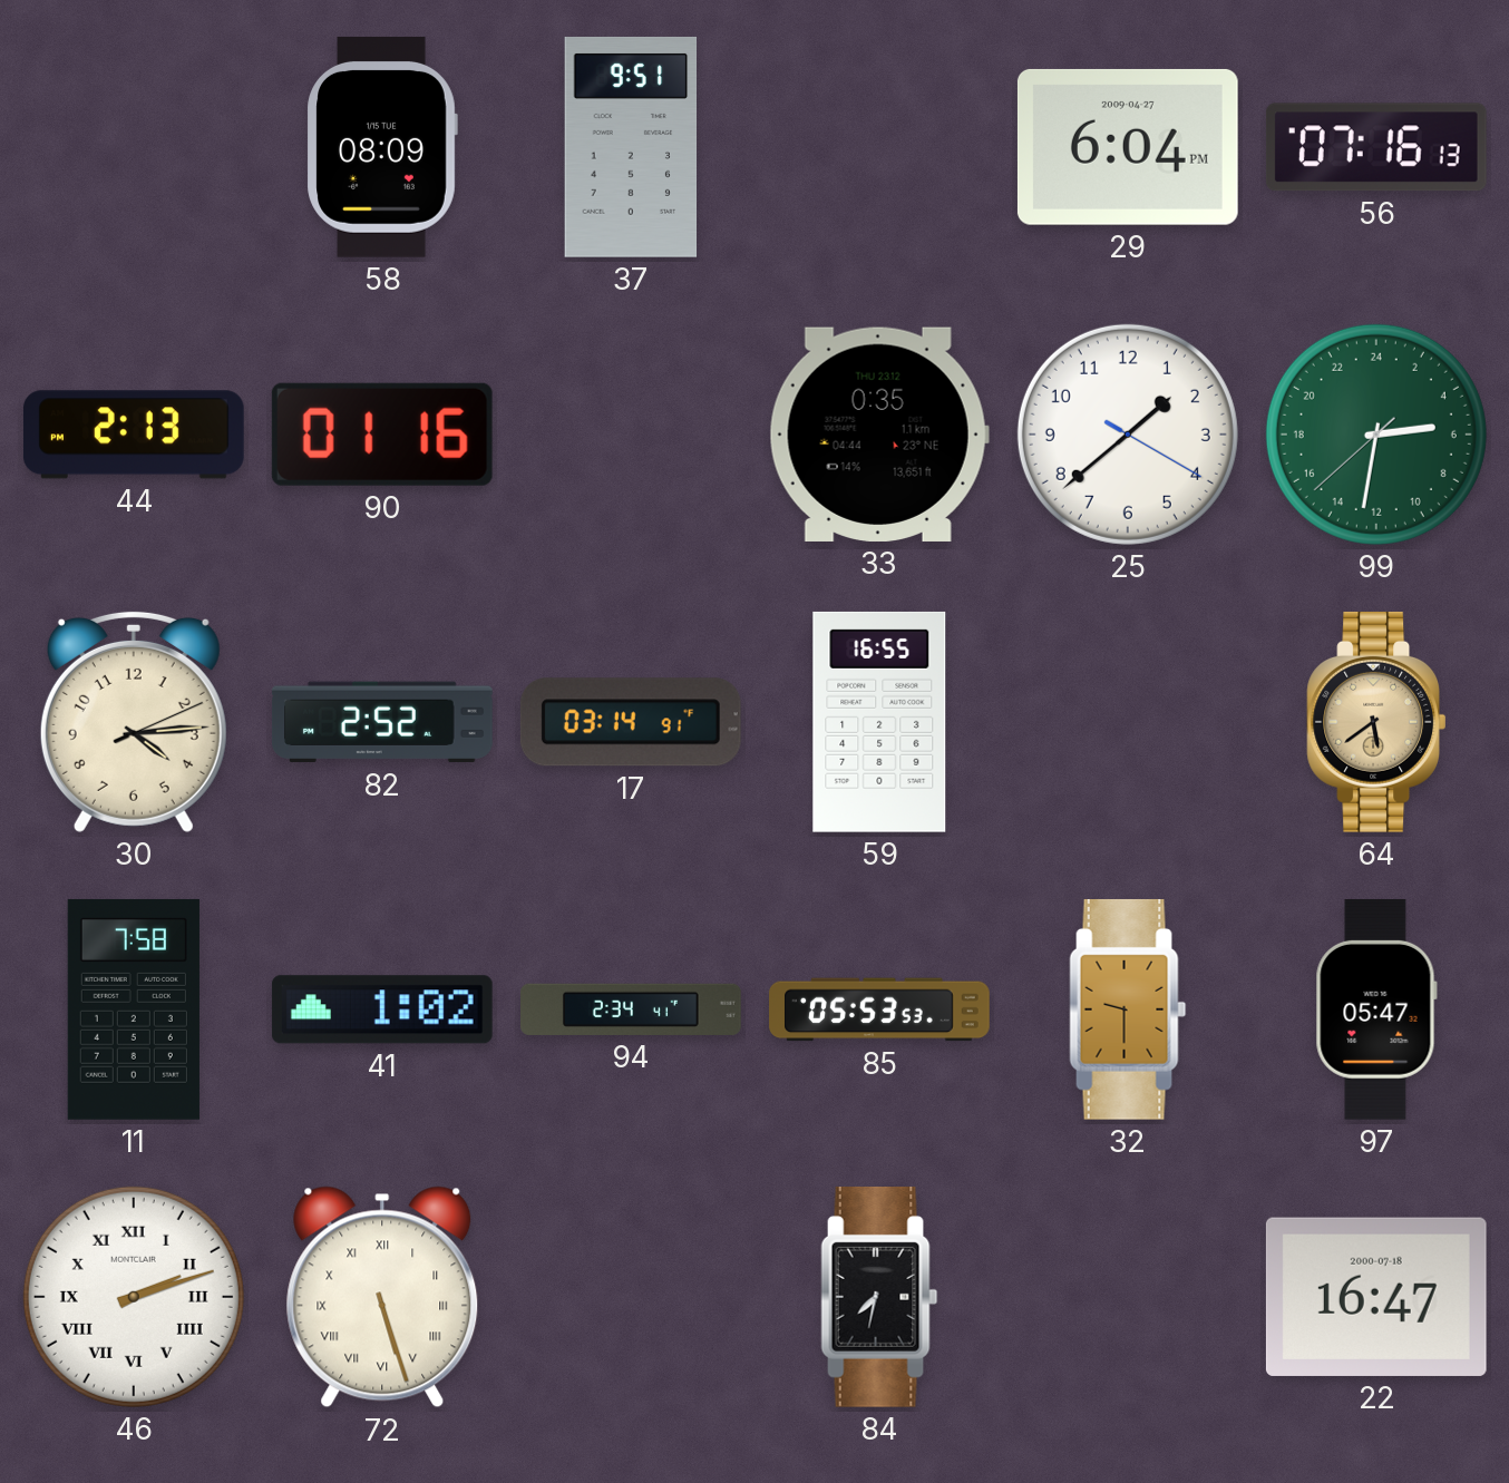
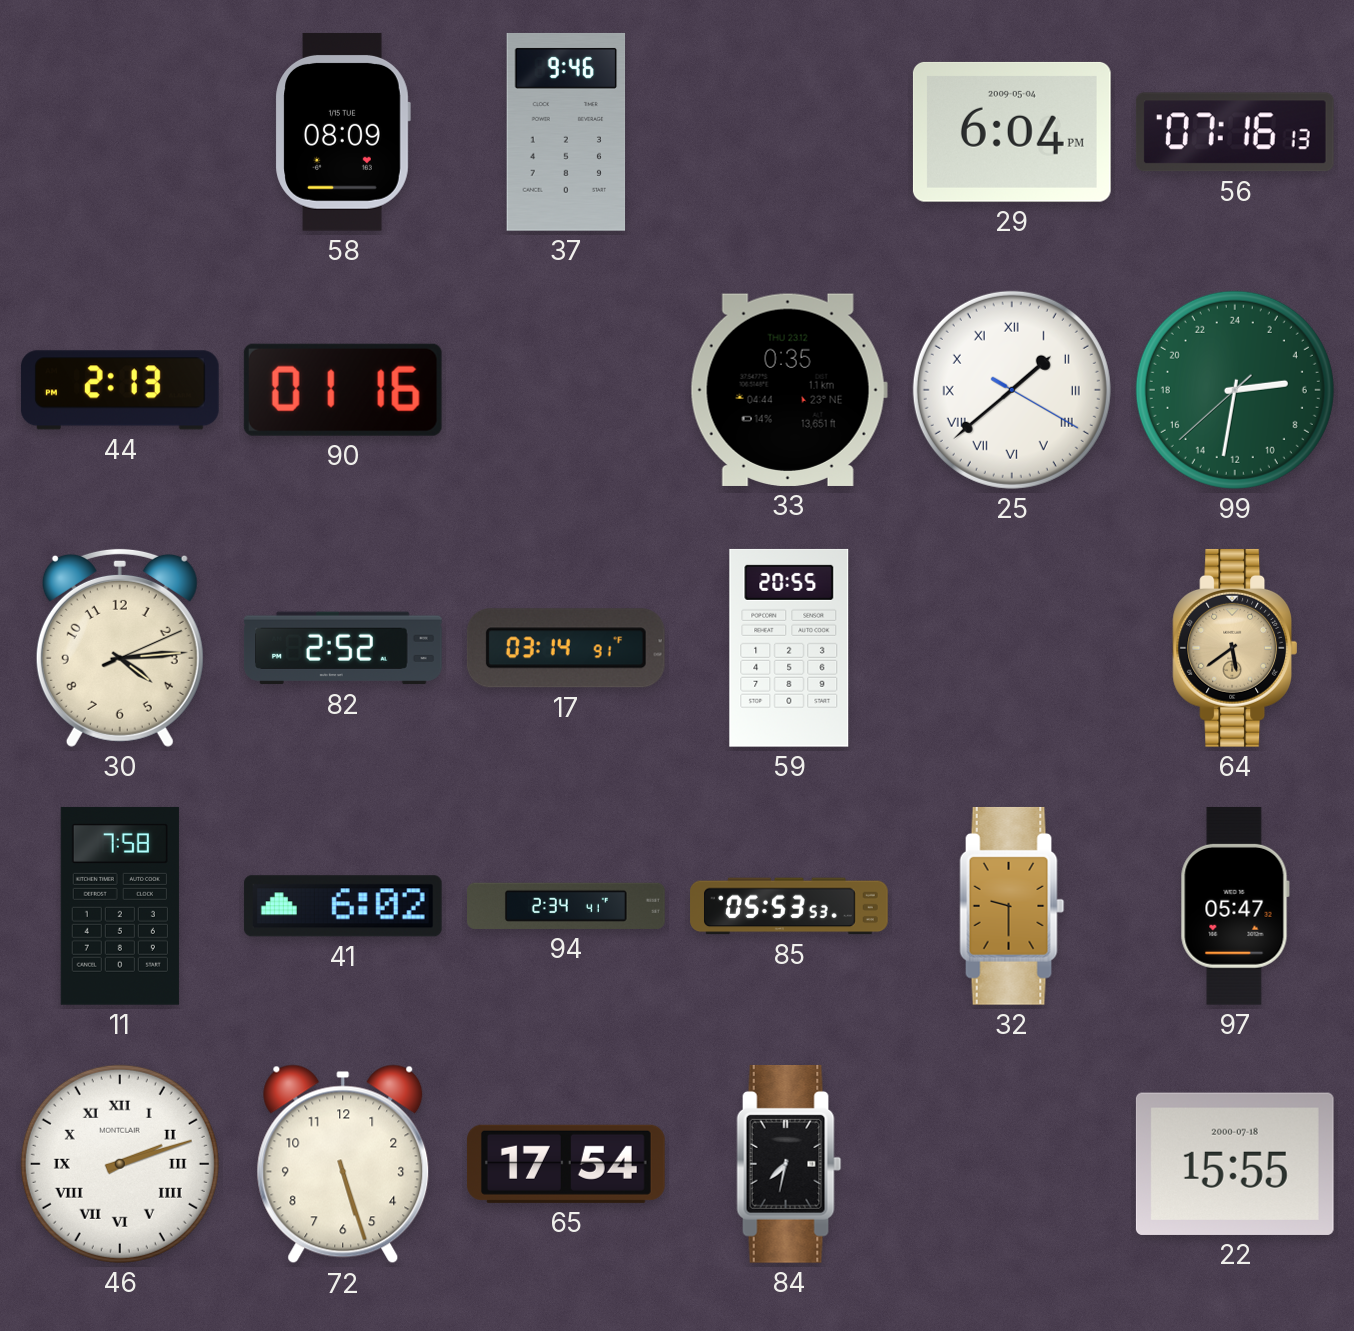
37: 9:51 -> 9:46
29 date: 2009-04-27 -> 2009-05-04
25 numerals: Arabic -> Roman
59: 16:55 -> 20:55
41: 1:02 -> 6:02
72 numerals: Roman -> Arabic
65: none -> 17:54
22: 16:47 -> 15:55
